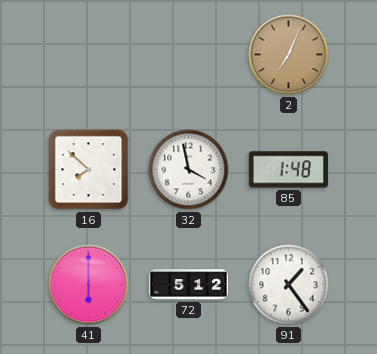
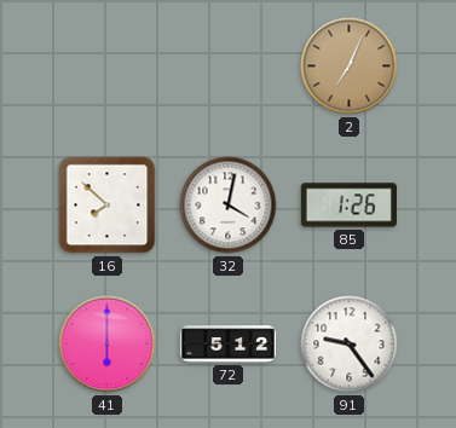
32: 3:58 -> 4:02
85: 1:48 -> 1:26
91: 1:24 -> 9:24
